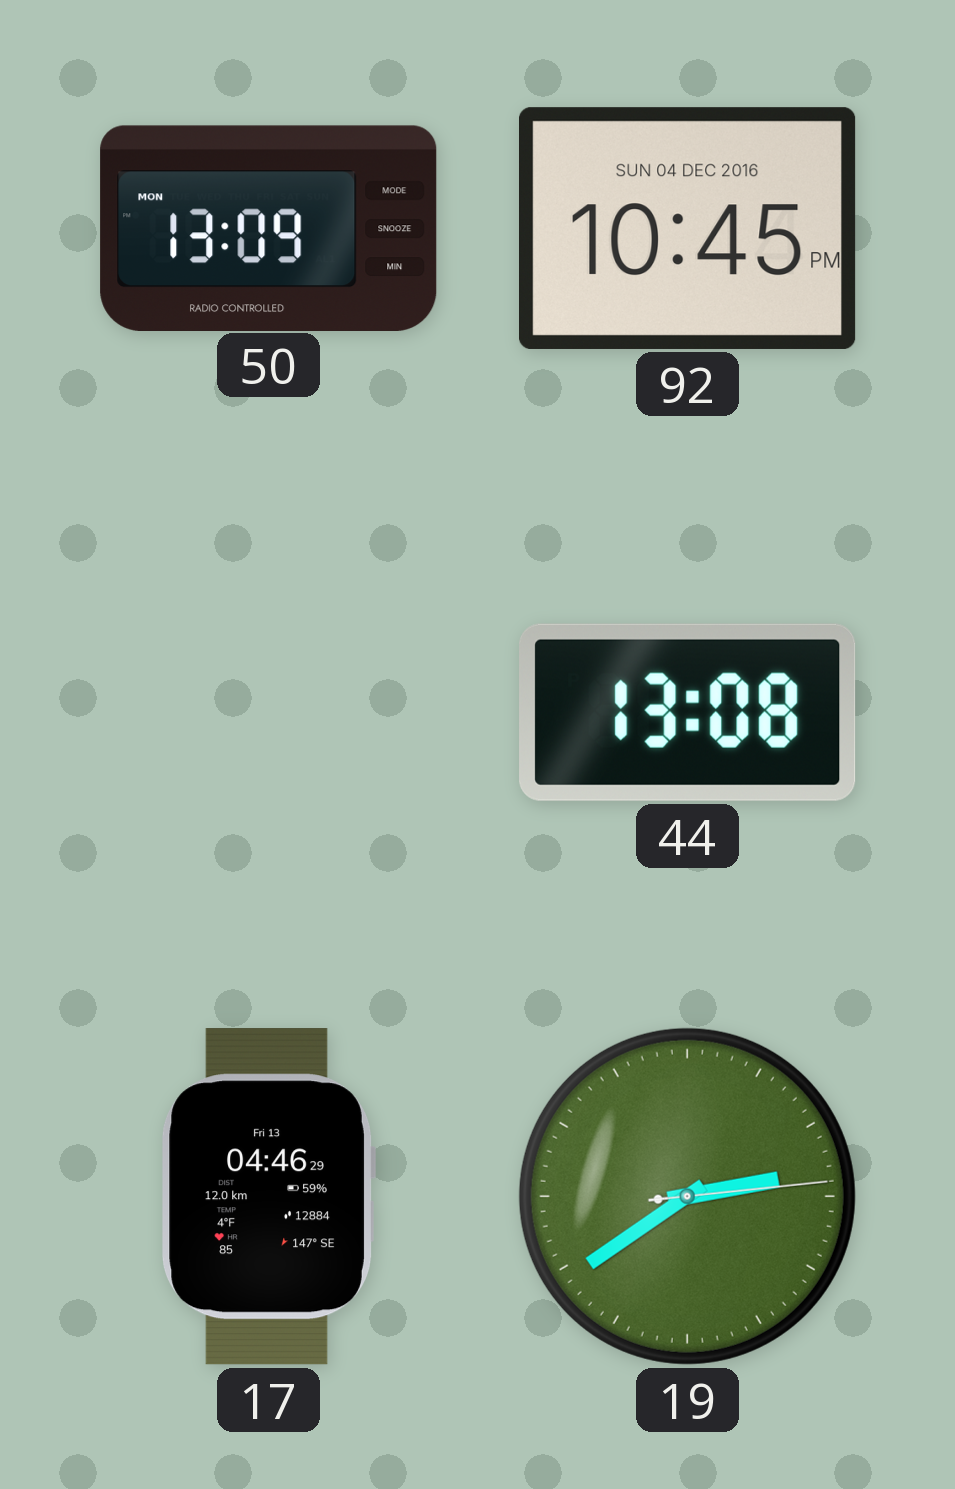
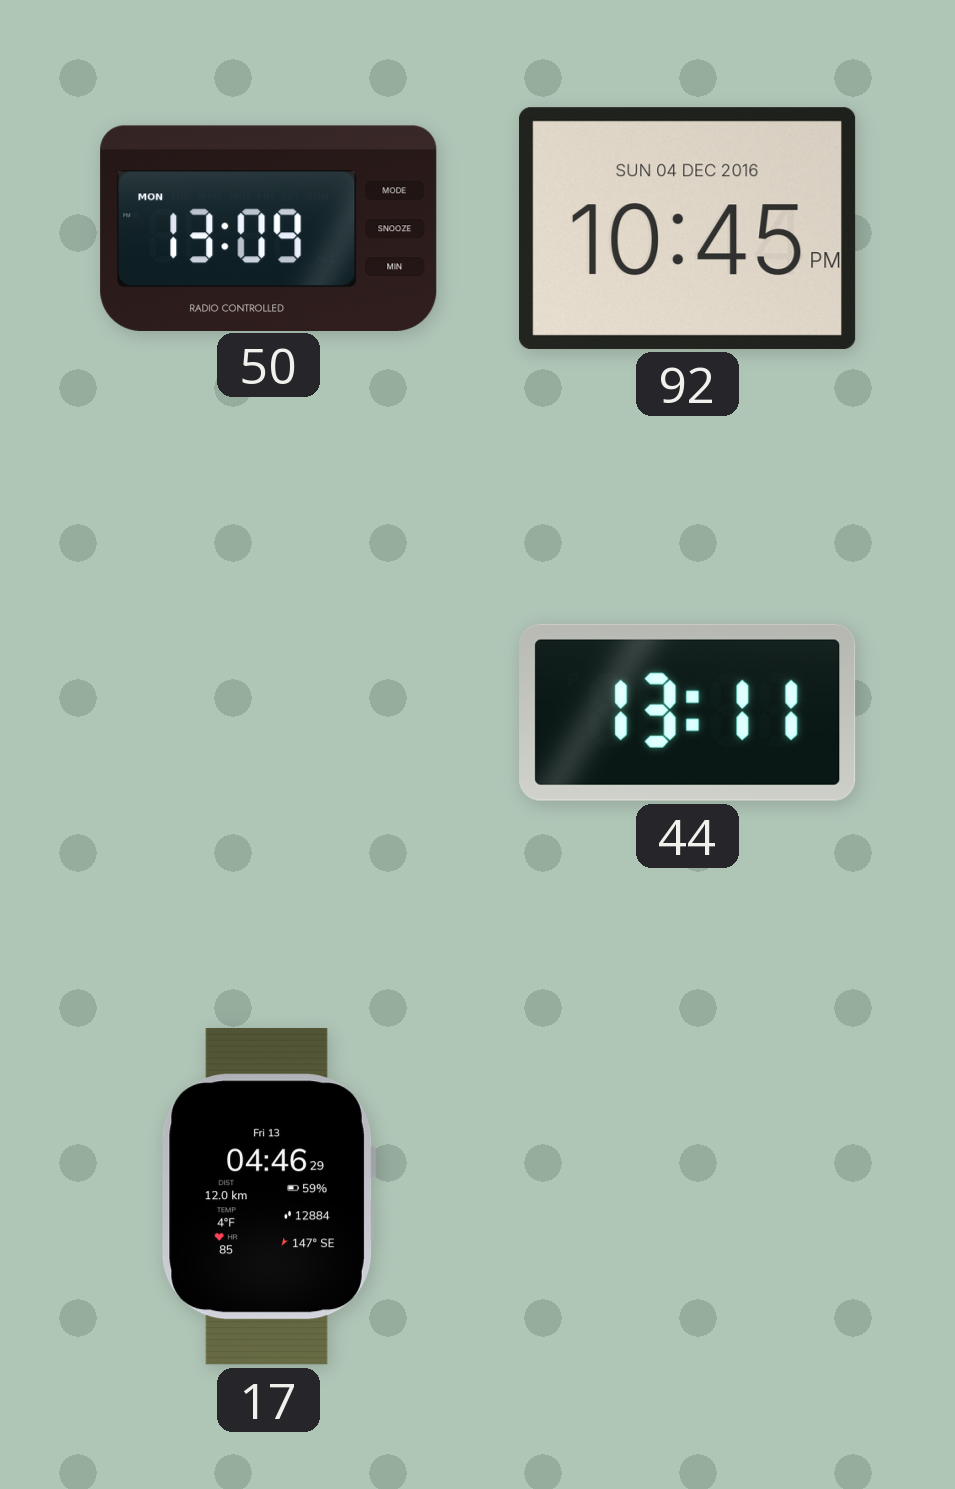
44: 13:08 -> 13:11
19: 2:39 -> none
